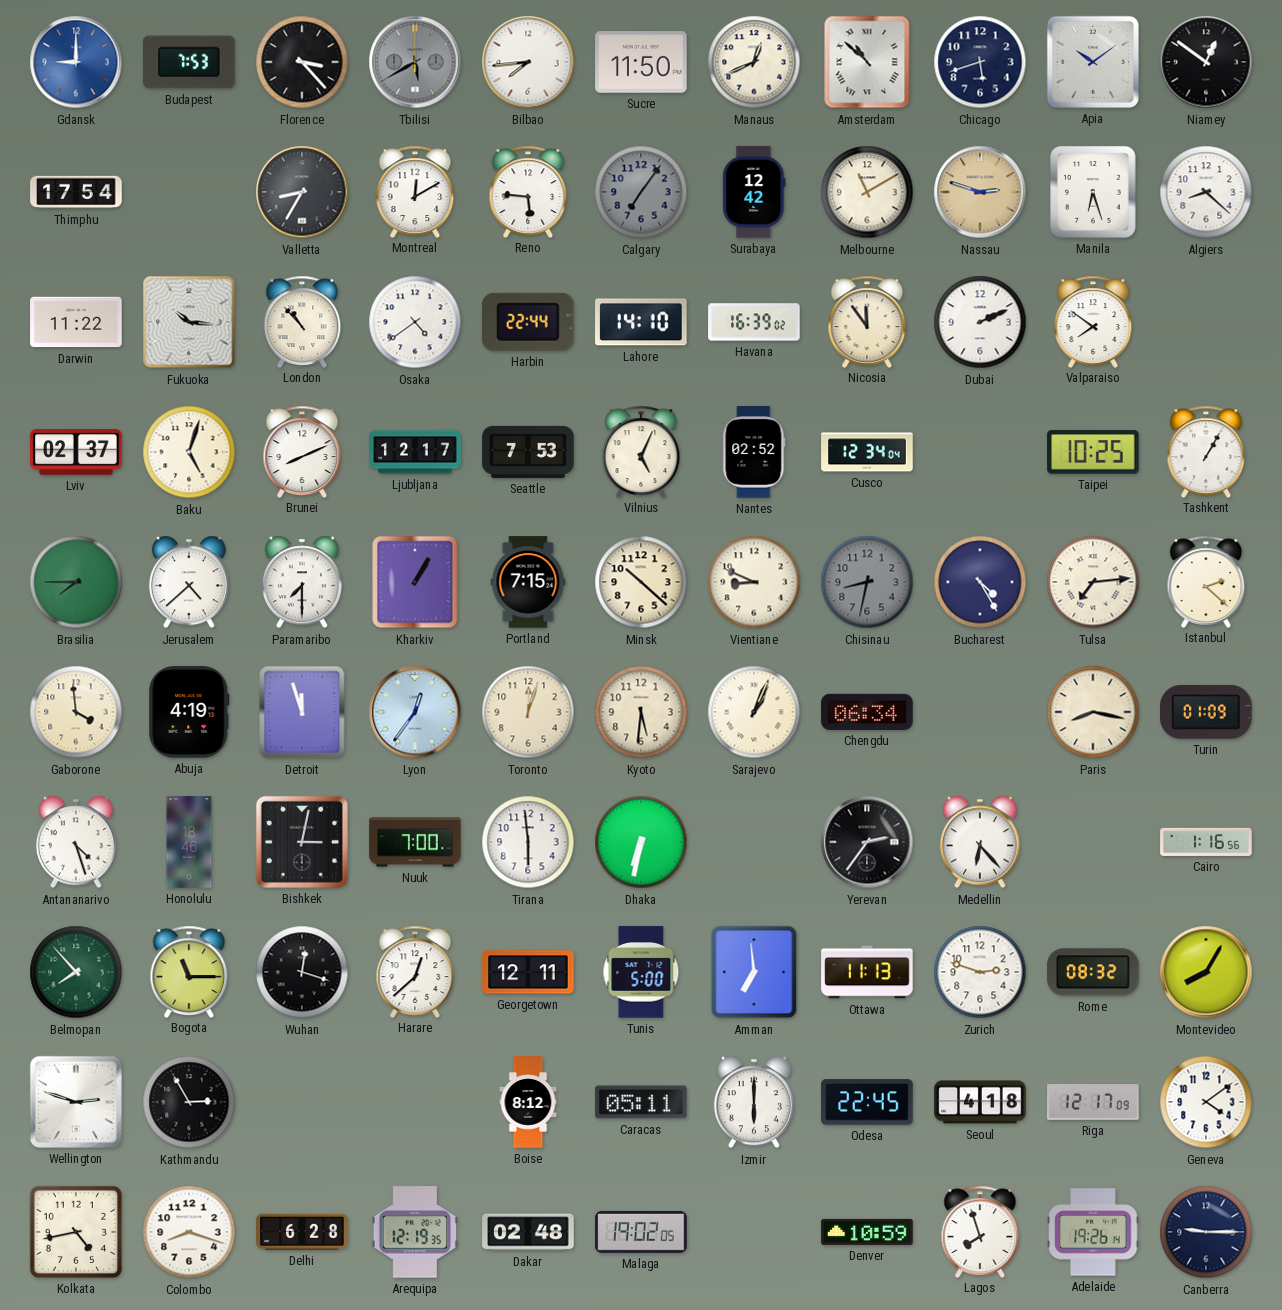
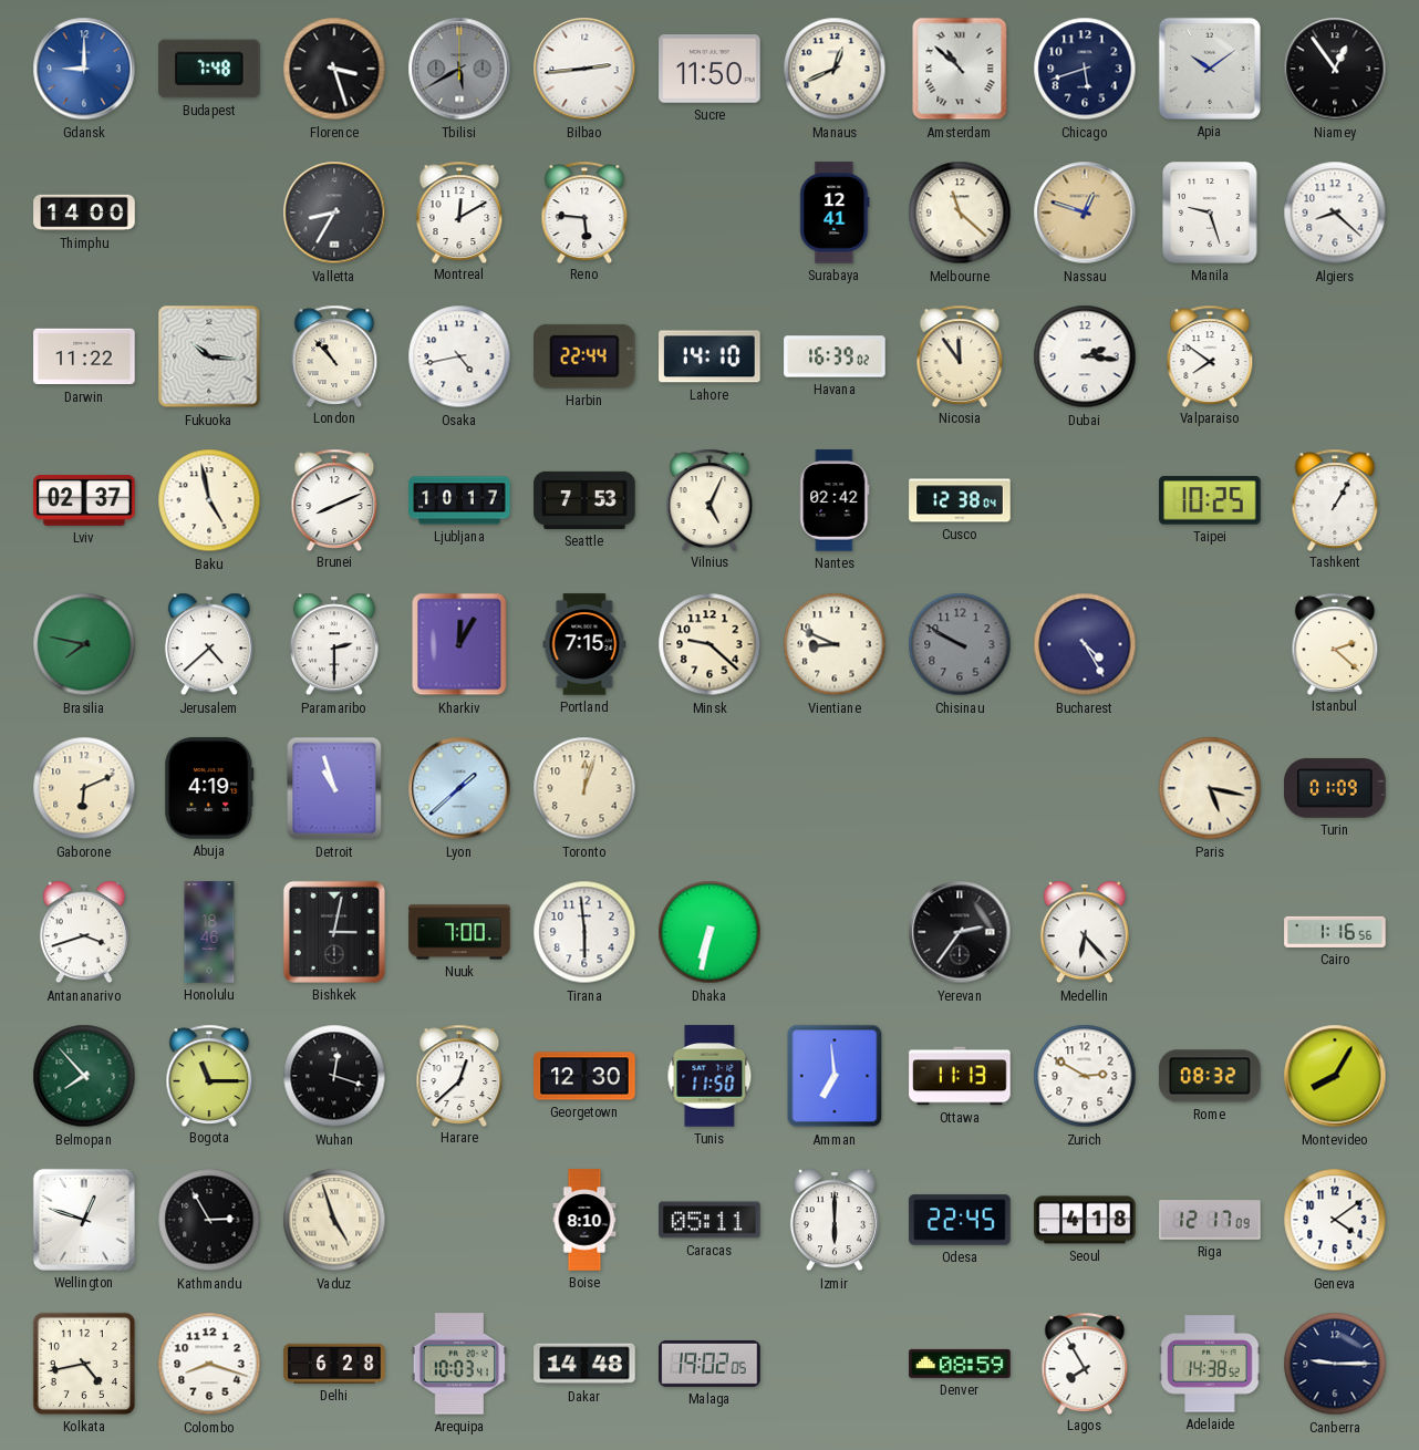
Budapest: 7:53 -> 7:48
Florence: 3:23 -> 3:27
Bilbao: 7:44 -> 2:44
Niamey: 12:51 -> 12:54
Thimphu: 17:54 -> 14:00
Calgary: 7:06 -> none
Surabaya: 12:42 -> 12:41
Melbourne: 11:10 -> 11:22
Nassau: 2:48 -> 12:48
Manila: 6:27 -> 9:27
Osaka: 4:39 -> 4:43
Dubai: 2:11 -> 2:16
Baku: 5:03 -> 4:58
Ljubljana: 12:17 -> 10:17
Nantes: 02:52 -> 02:42
Cusco: 12:34 -> 12:38
Brasilia: 7:45 -> 7:47
Paramaribo: 7:30 -> 2:30
Kharkiv: 1:05 -> 12:05
Minsk: 10:22 -> 9:22
Chisinau: 8:32 -> 9:50
Tulsa: 7:14 -> none
Gaborone: 3:59 -> 6:11
Detroit: 11:57 -> 10:57
Lyon: 12:36 -> 1:38
Kyoto: 5:31 -> none
Sarajevo: 1:04 -> none
Chengdu: 06:34 -> none
Paris: 8:17 -> 5:17
Antananarivo: 4:27 -> 3:42
Georgetown: 12:11 -> 12:30
Tunis: 5:00 -> 11:50
Zurich: 2:48 -> 2:50
Wellington: 2:48 -> 12:48
Vaduz: none -> 4:57
Boise: 8:12 -> 8:10
Arequipa: 12:19 -> 10:03
Dakar: 02:48 -> 14:48
Denver: 10:59 -> 08:59
Lagos: 7:57 -> 7:55
Adelaide: 19:26 -> 14:38
